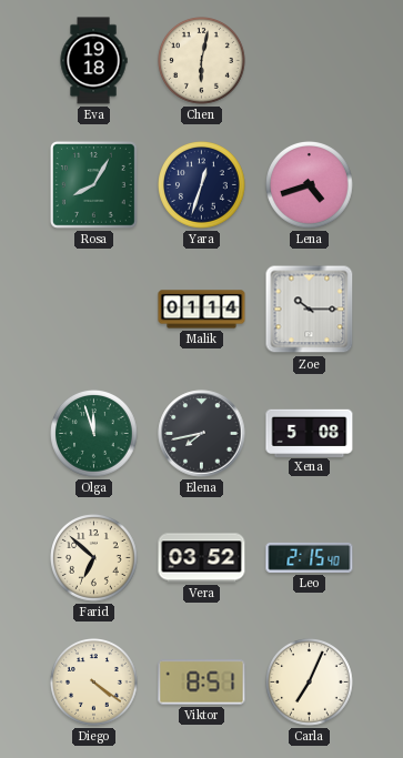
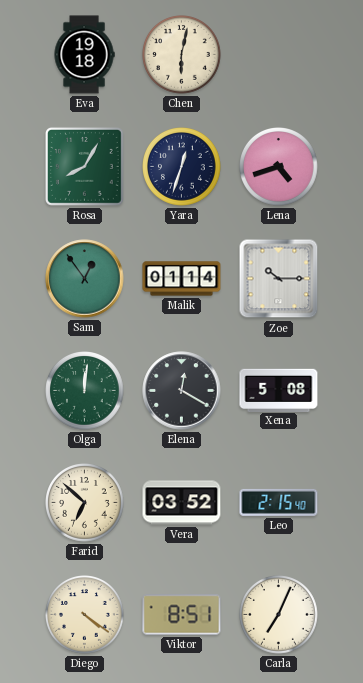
Sam: none -> 12:54
Olga: 11:57 -> 12:01
Elena: 7:43 -> 12:20
